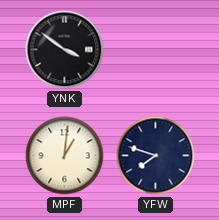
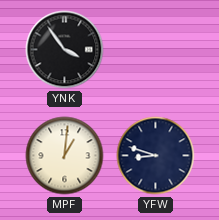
YNK: 3:51 -> 3:54
YFW: 7:48 -> 8:48
